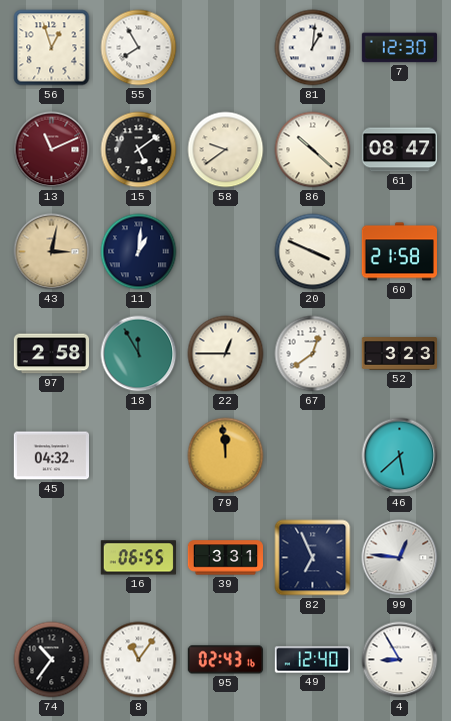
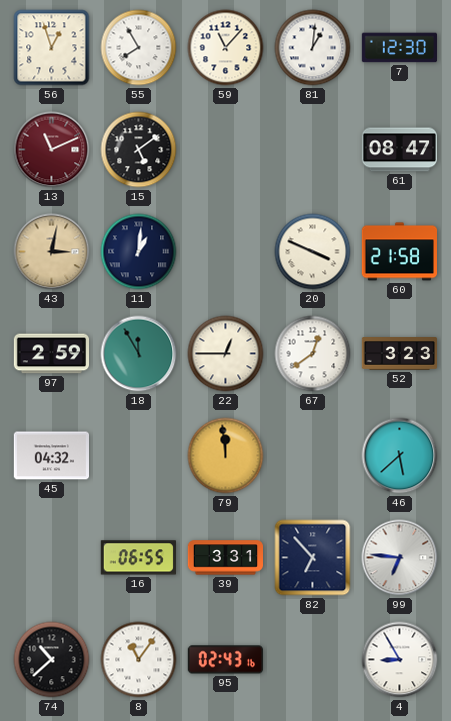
59: none -> 11:07
58: 9:39 -> none
86: 10:22 -> none
97: 2:58 -> 2:59
82: 6:56 -> 6:53
99: 12:46 -> 6:46
74: 10:36 -> 10:38
49: 12:40 -> none
